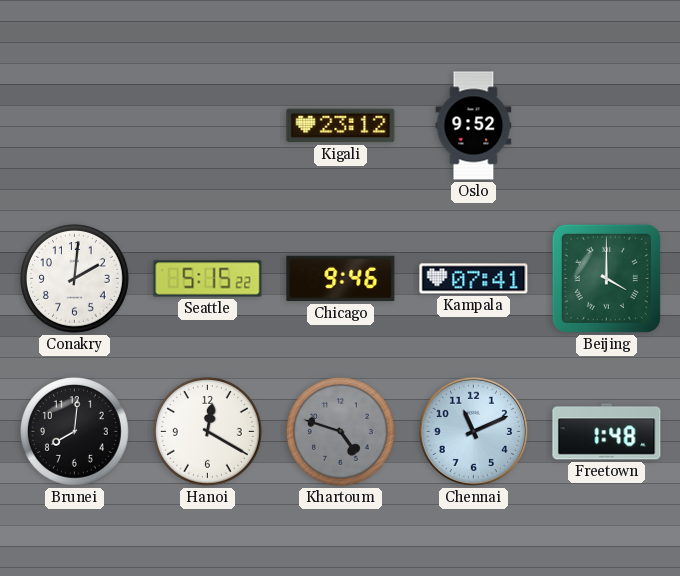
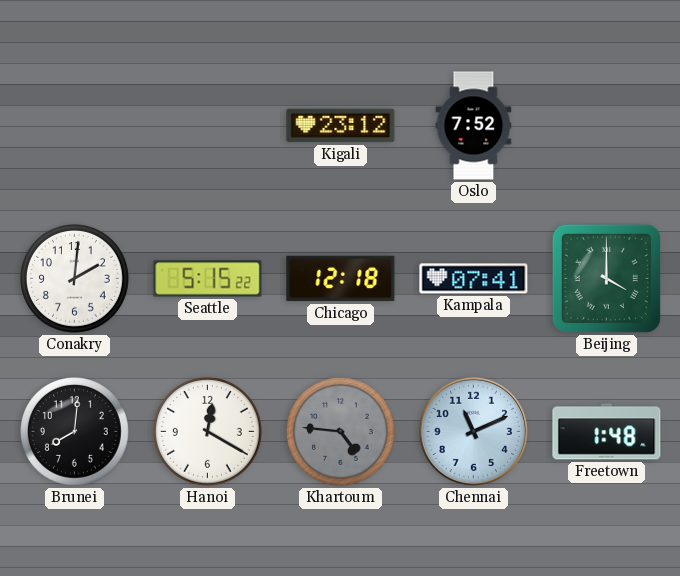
Oslo: 9:52 -> 7:52
Chicago: 9:46 -> 12:18
Khartoum: 4:48 -> 4:46
